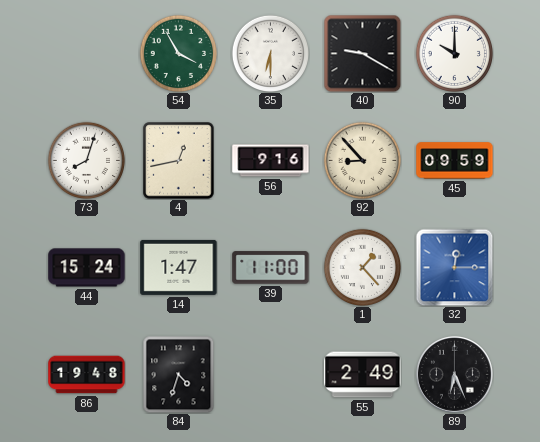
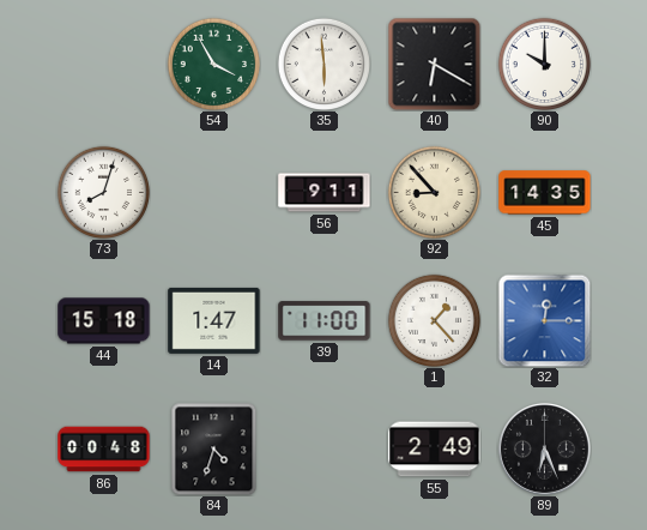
35: 6:30 -> 5:59
40: 9:20 -> 6:20
4: 12:43 -> none
56: 9:16 -> 9:11
45: 09:59 -> 14:35
44: 15:24 -> 15:18
86: 19:48 -> 00:48
